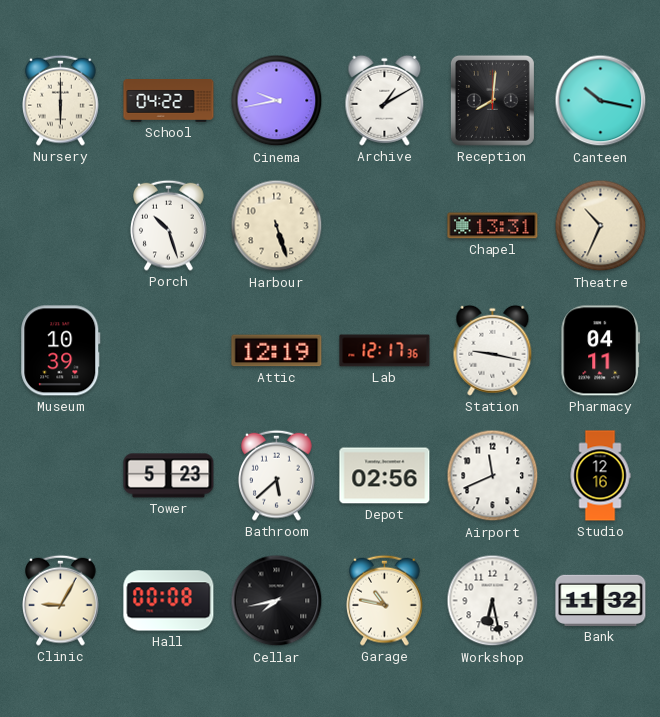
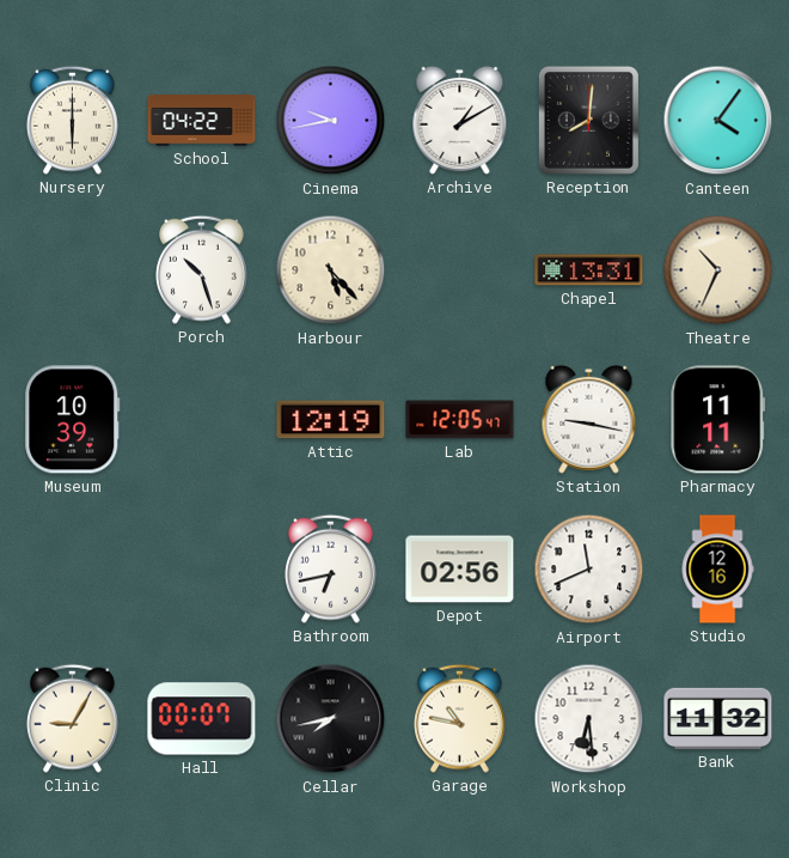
Canteen: 10:17 -> 4:06
Harbour: 5:27 -> 5:23
Lab: 12:17 -> 12:05
Pharmacy: 04:11 -> 11:11
Tower: 5:23 -> none
Bathroom: 5:38 -> 6:43
Hall: 00:08 -> 00:07
Workshop: 6:28 -> 6:29
